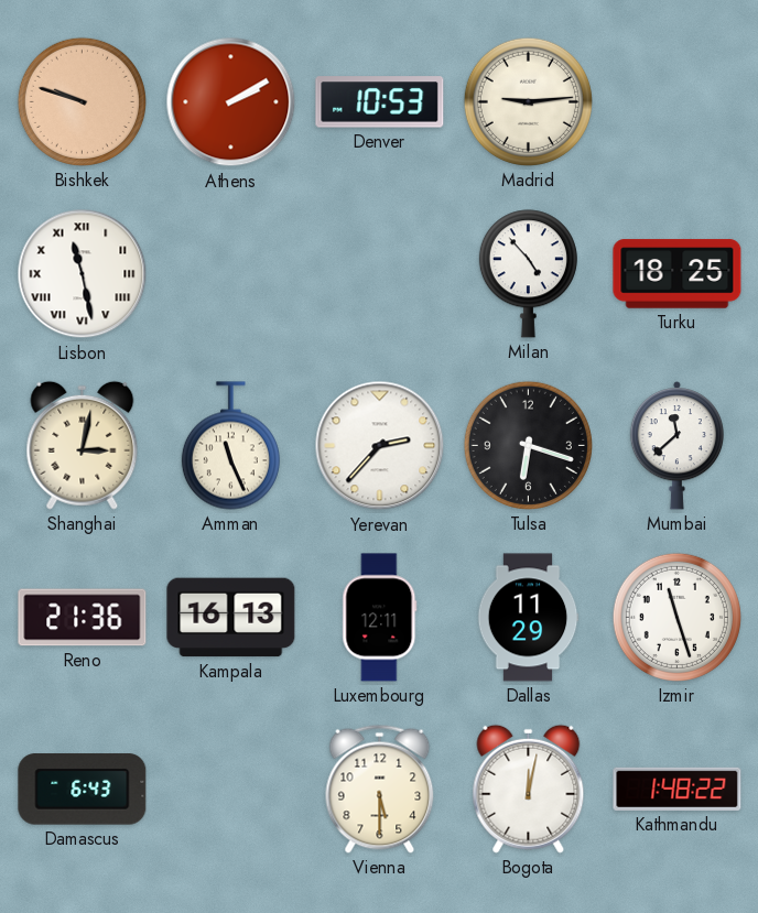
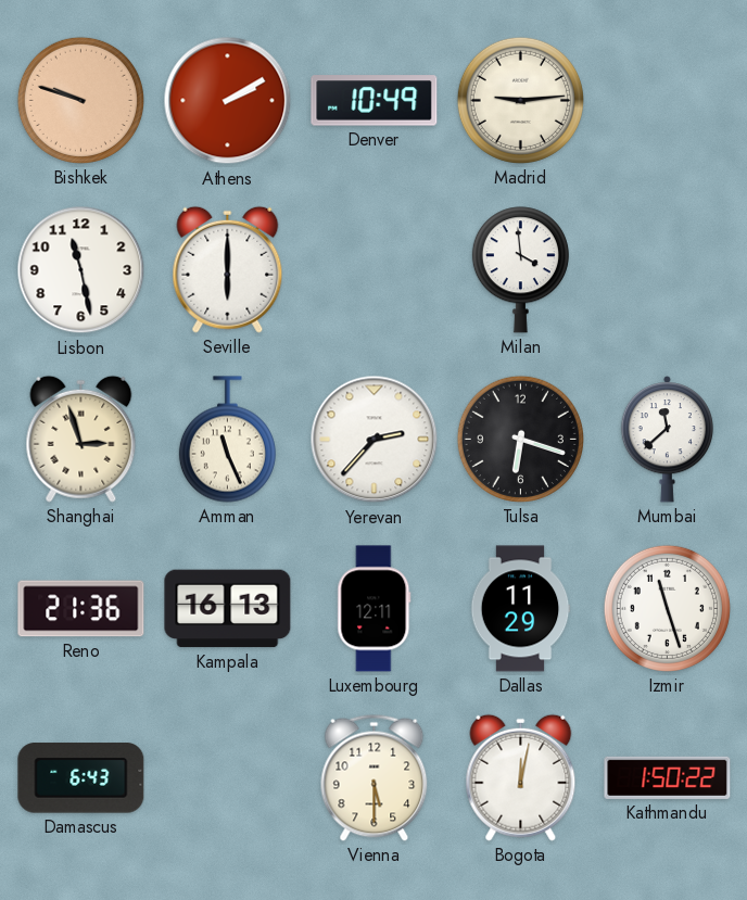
Denver: 10:53 -> 10:49
Lisbon numerals: Roman -> Arabic
Seville: none -> 6:00
Milan: 4:53 -> 3:59
Turku: 18:25 -> none
Shanghai: 3:02 -> 2:57
Kathmandu: 1:48 -> 1:50
